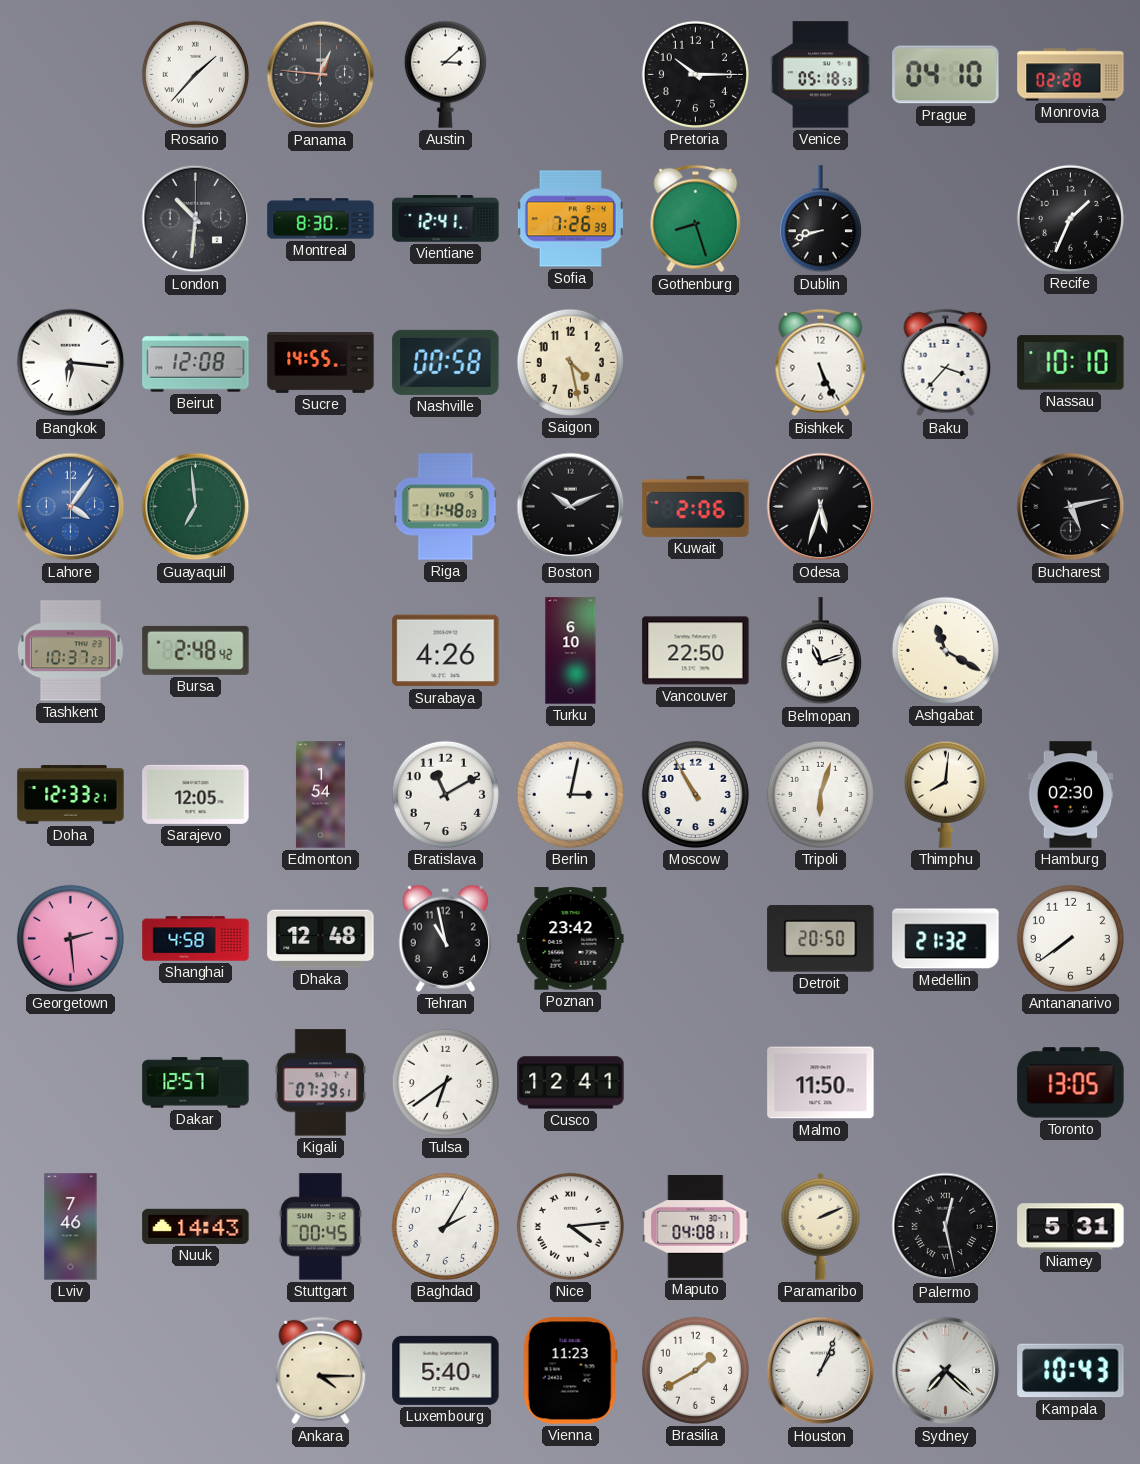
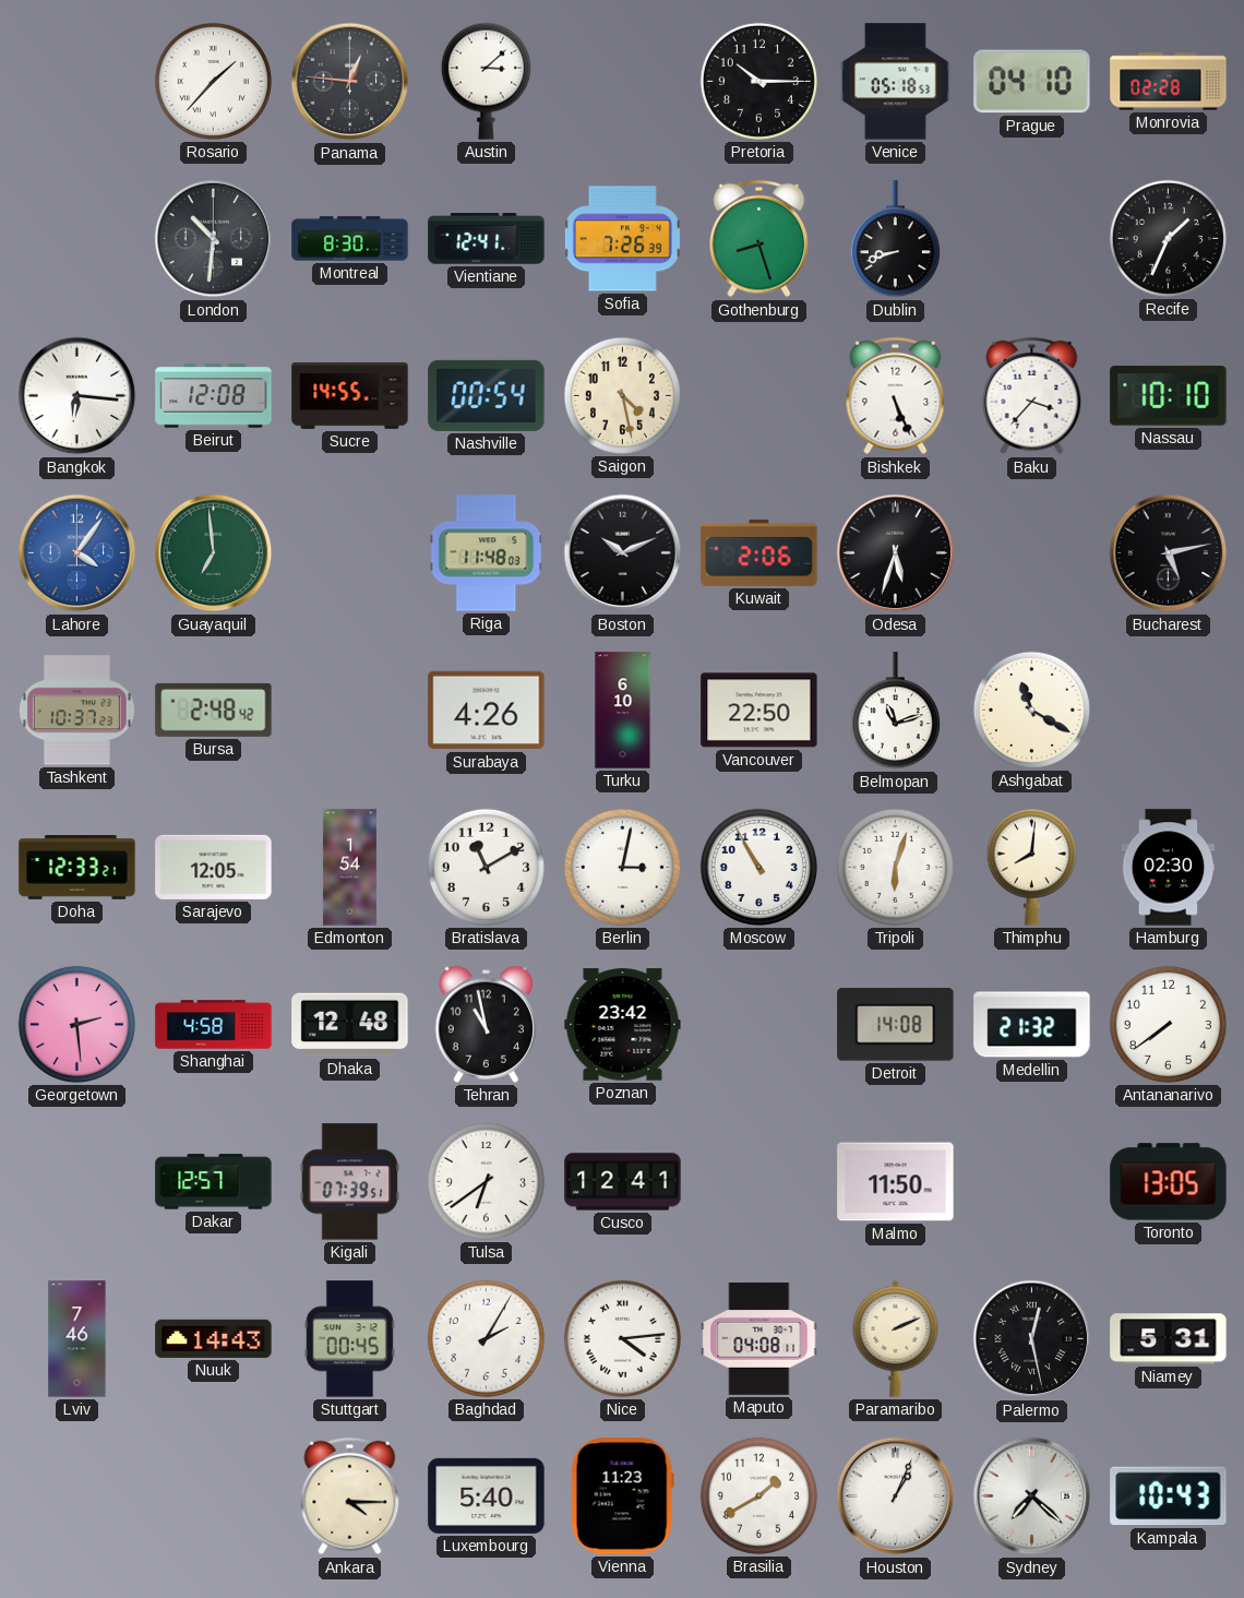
Nashville: 00:58 -> 00:54
Detroit: 20:50 -> 14:08
